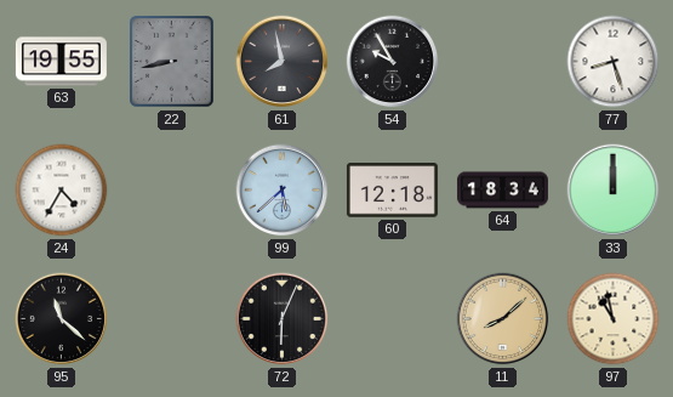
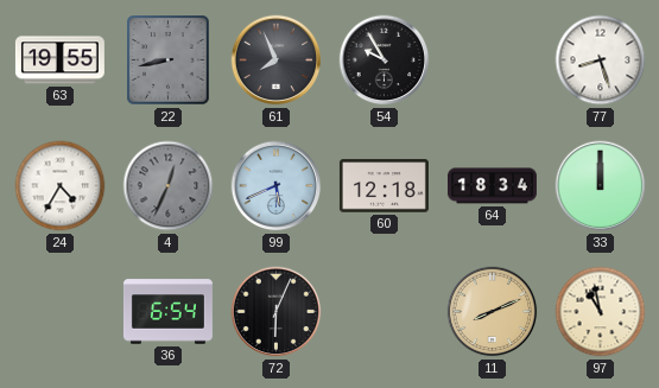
61: 7:58 -> 7:56
4: none -> 12:34
99: 5:38 -> 5:41
95: 11:22 -> none
36: none -> 6:54
11: 8:08 -> 8:11
